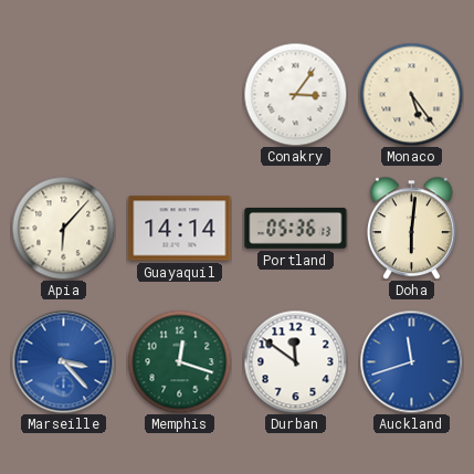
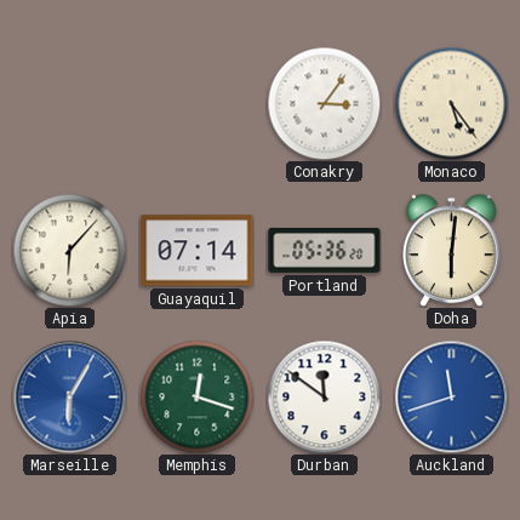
Guayaquil: 14:14 -> 07:14
Portland: 05:36:13 -> 05:36:20
Marseille: 3:23 -> 6:05
